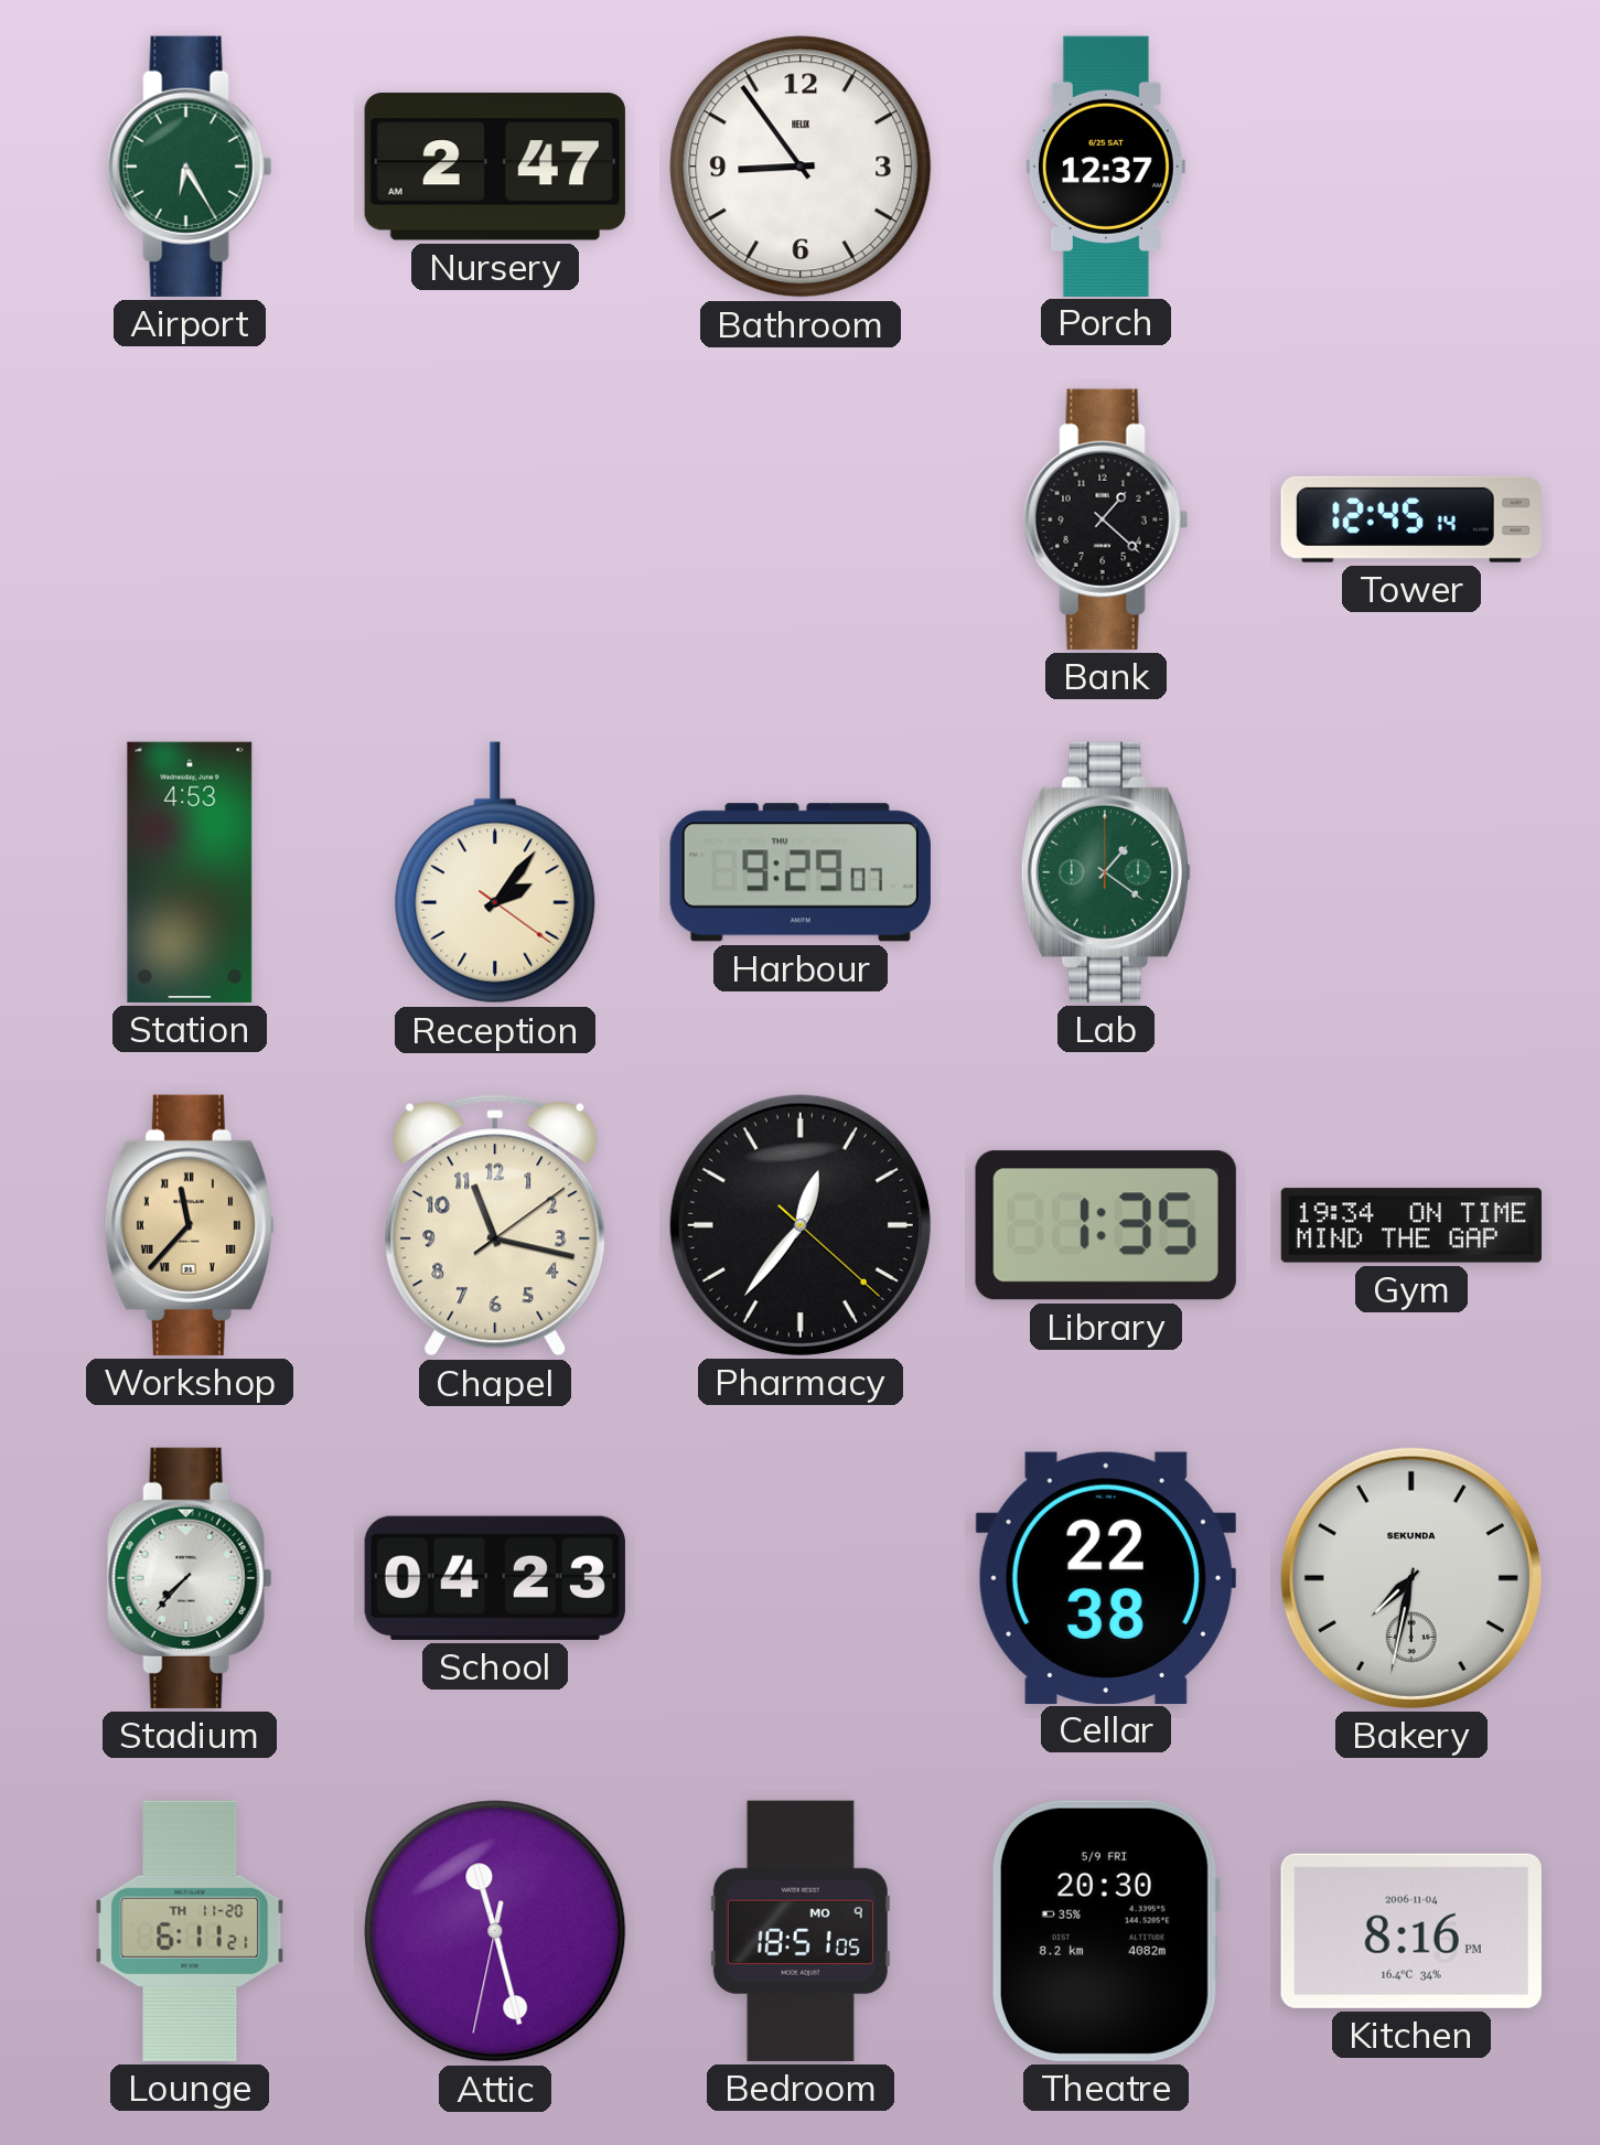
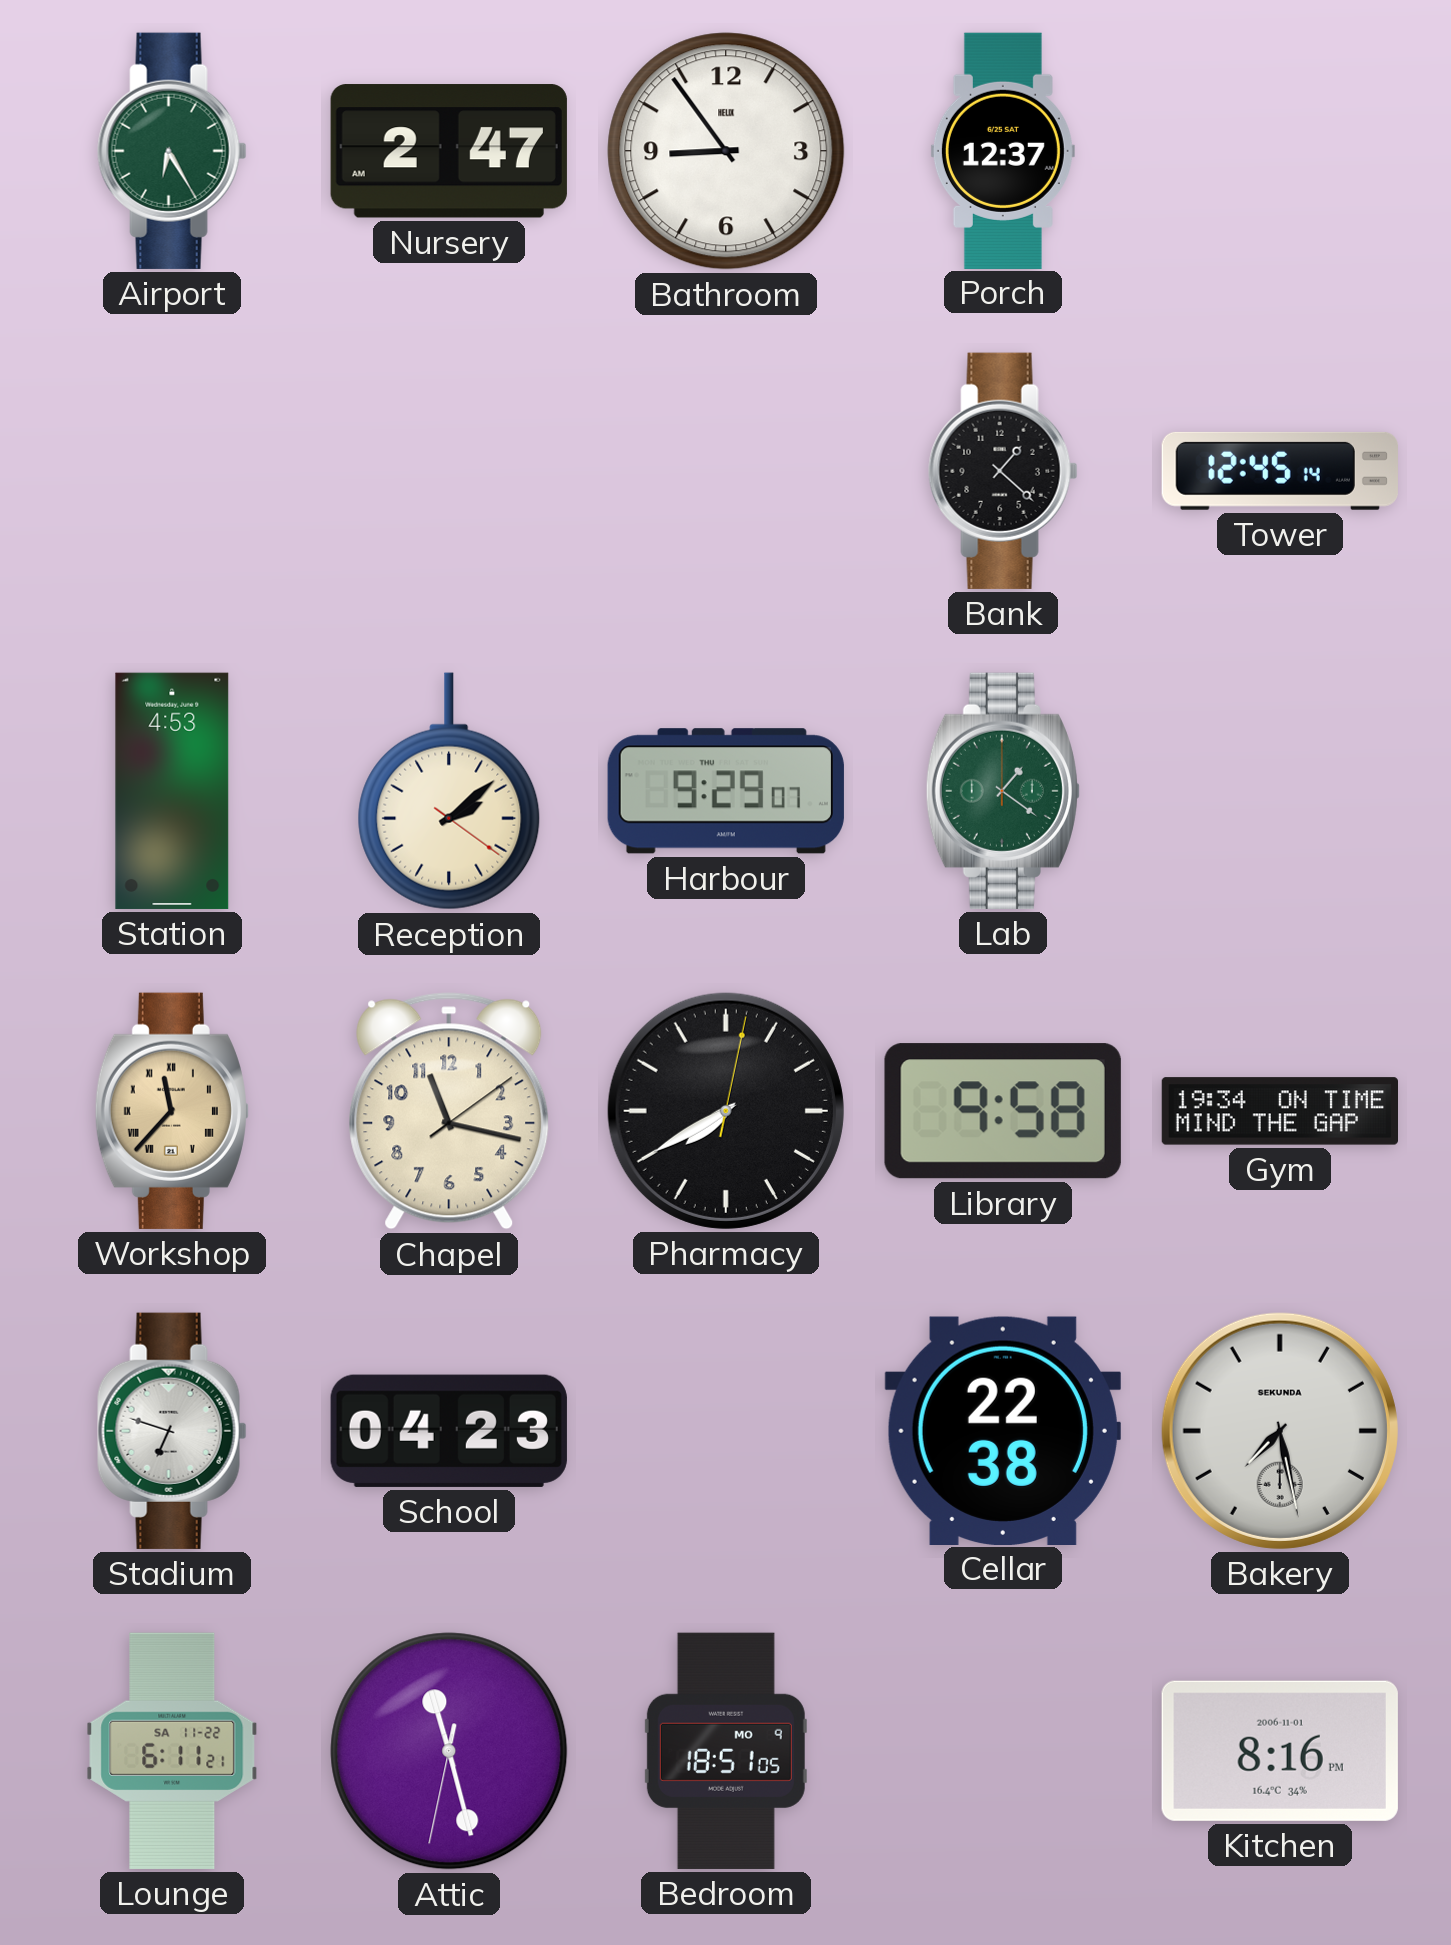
Reception: 2:06 -> 2:08
Pharmacy: 12:36 -> 7:40
Library: 1:35 -> 9:58
Stadium: 7:37 -> 6:48
Bakery: 7:32 -> 7:28
Lounge date: TH 11-20 -> SA 11-22
Theatre: 20:30 -> none
Kitchen date: 2006-11-04 -> 2006-11-01
